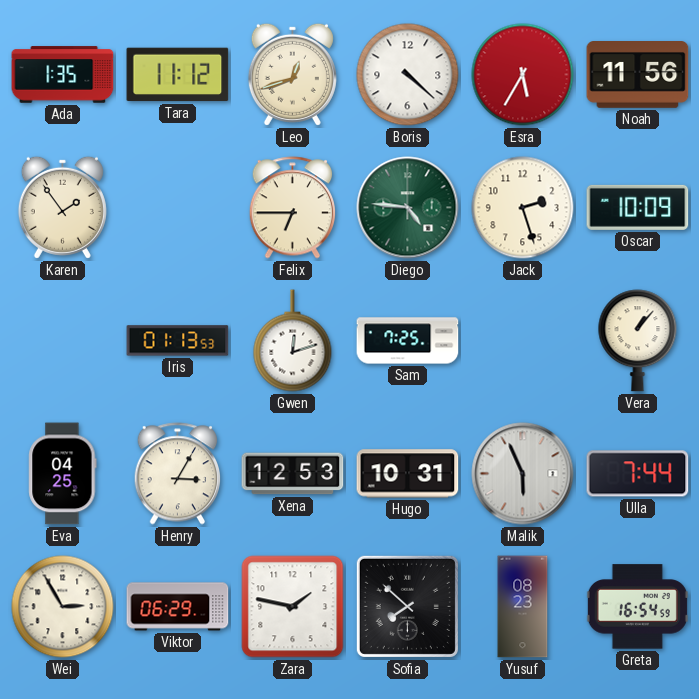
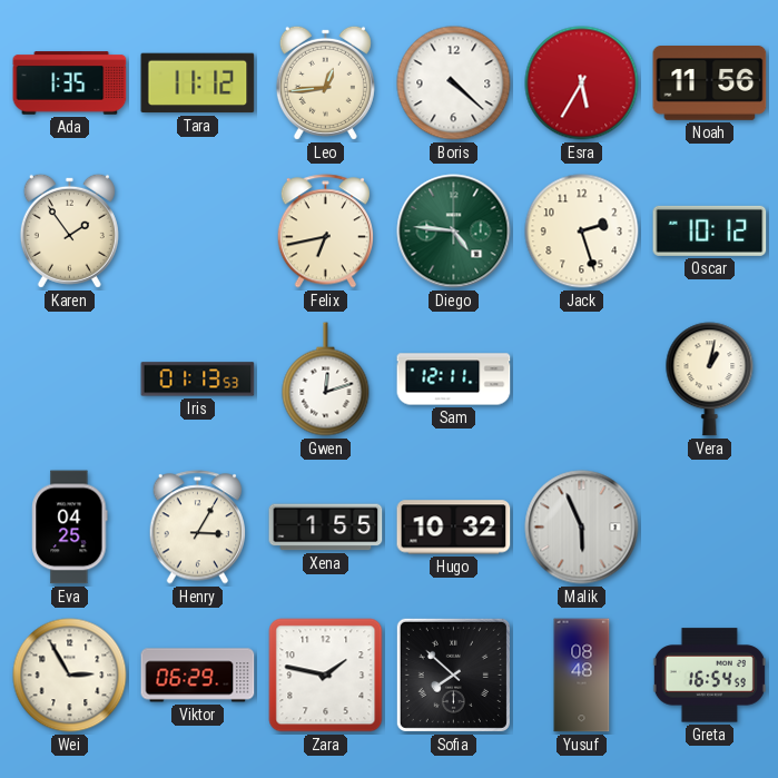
Leo: 12:42 -> 12:44
Felix: 6:45 -> 6:43
Oscar: 10:09 -> 10:12
Sam: 7:25 -> 12:11
Vera: 1:07 -> 1:02
Xena: 12:53 -> 1:55
Hugo: 10:31 -> 10:32
Ulla: 7:44 -> none
Yusuf: 08:23 -> 08:48
